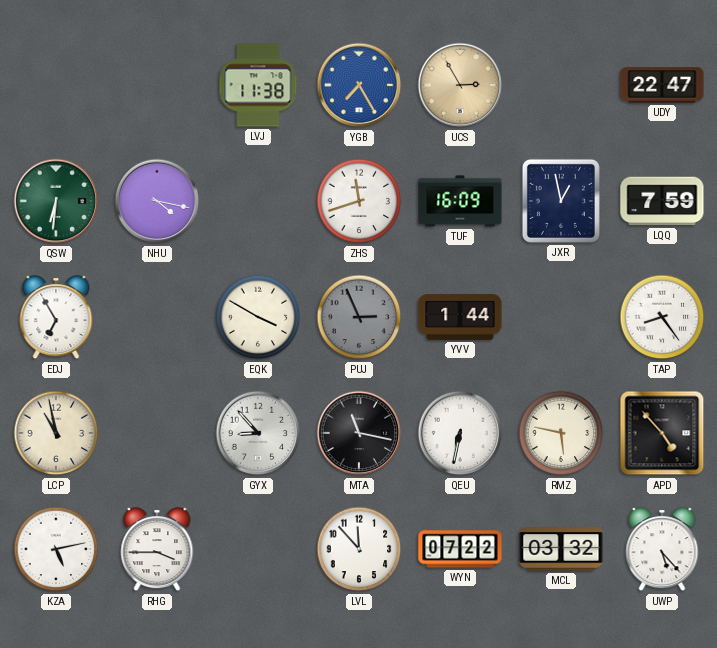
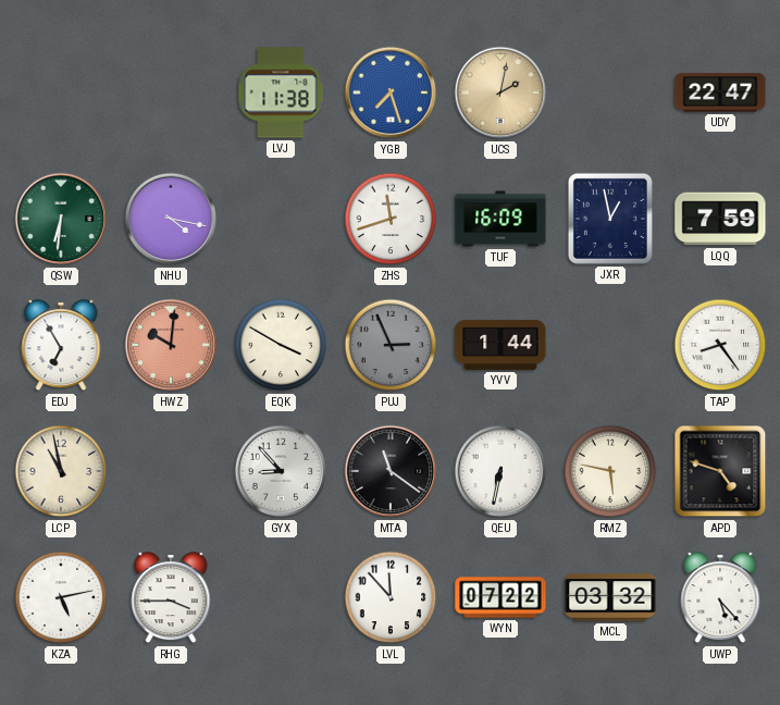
YGB: 7:25 -> 7:27
UCS: 2:55 -> 2:02
HWZ: none -> 10:01
MTA: 11:17 -> 11:21
APD: 4:53 -> 4:48
